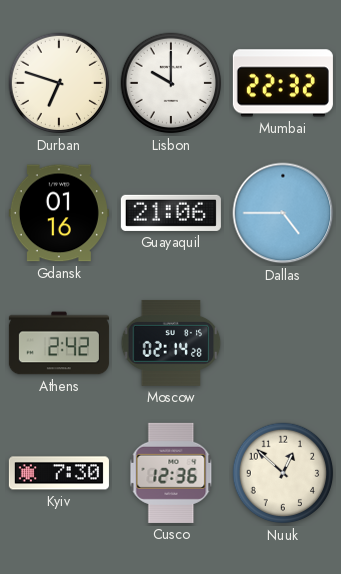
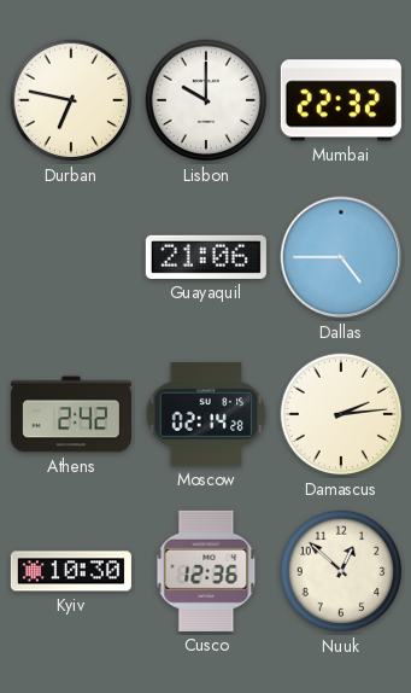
Durban: 6:48 -> 6:47
Gdansk: 01:16 -> none
Damascus: none -> 2:14
Kyiv: 7:30 -> 10:30
